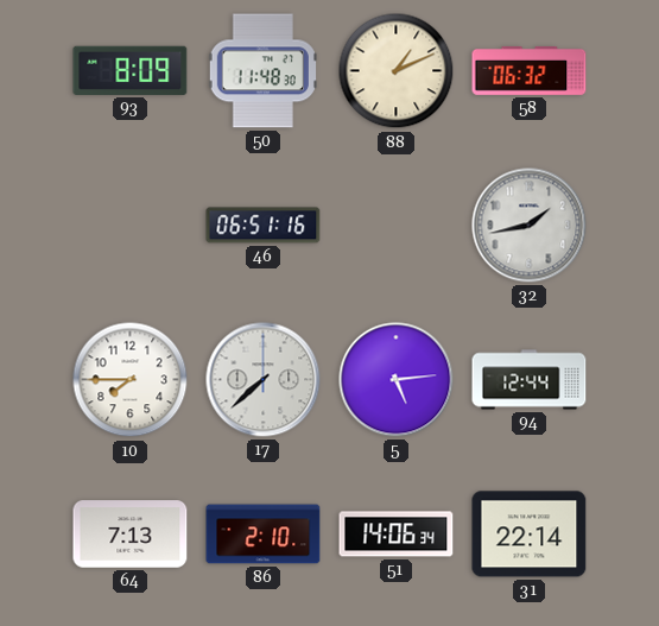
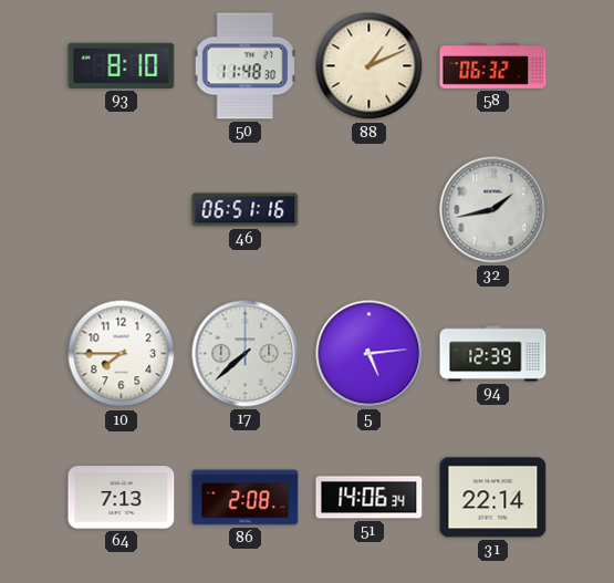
93: 8:09 -> 8:10
94: 12:44 -> 12:39
86: 2:10 -> 2:08
